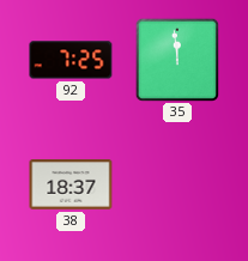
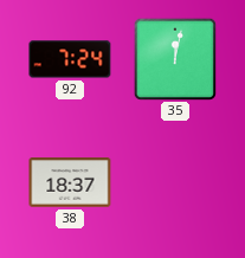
92: 7:25 -> 7:24
35: 11:59 -> 12:02
